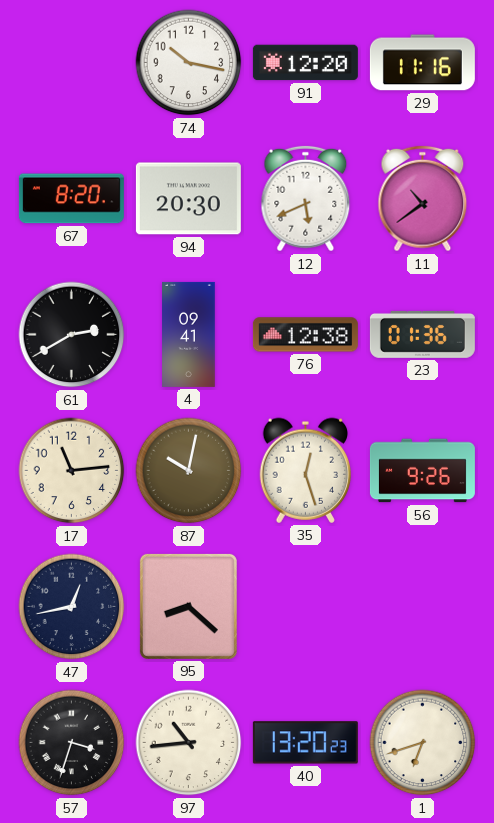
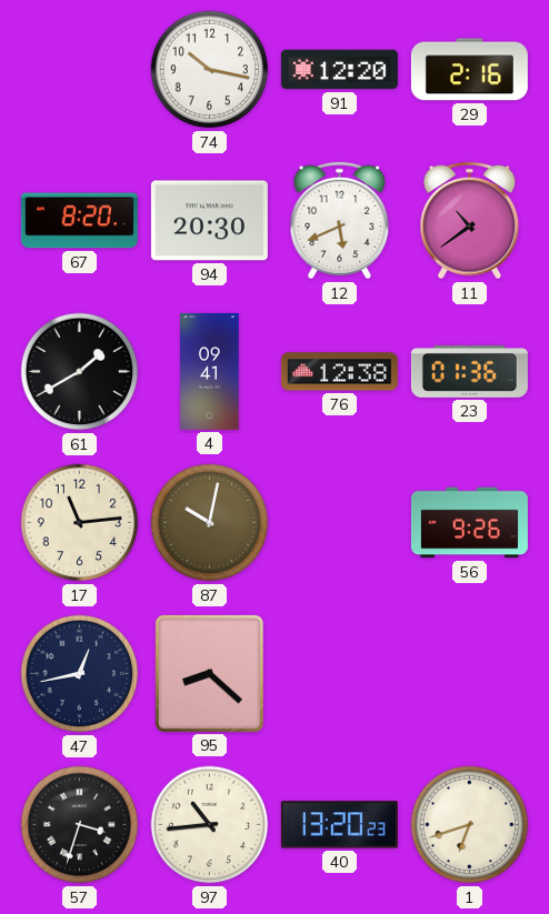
29: 11:16 -> 2:16
61: 2:40 -> 1:40
35: 12:27 -> none
